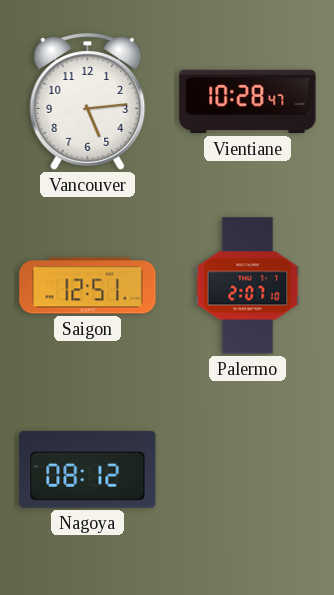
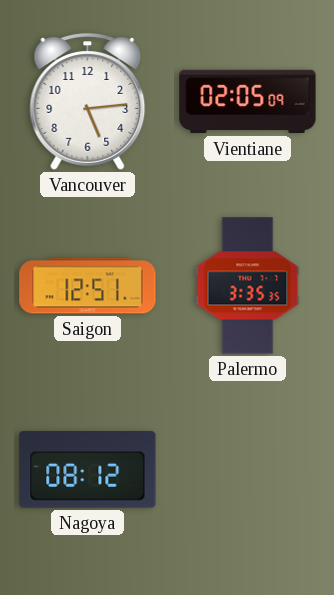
Vientiane: 10:28 -> 02:05
Palermo: 2:07 -> 3:35
